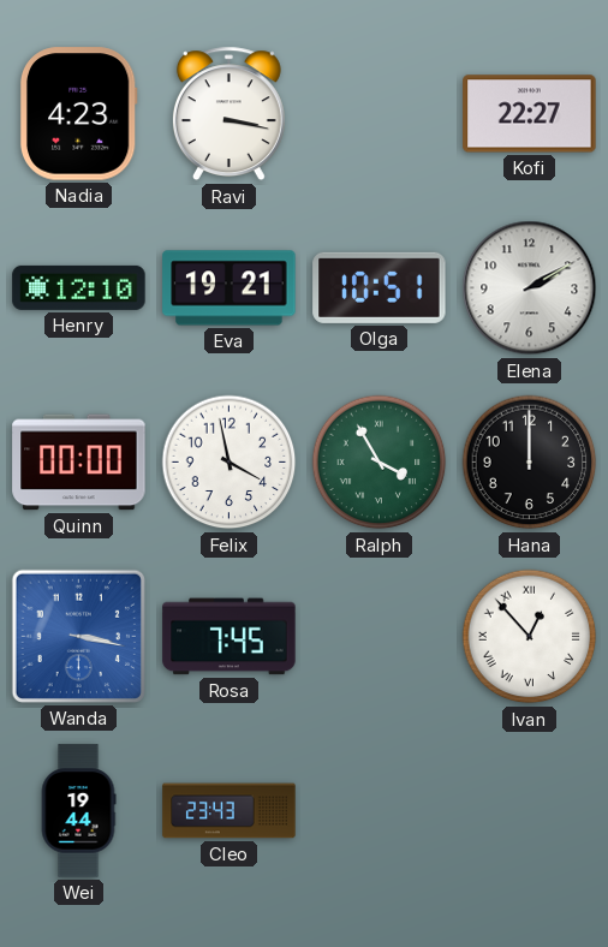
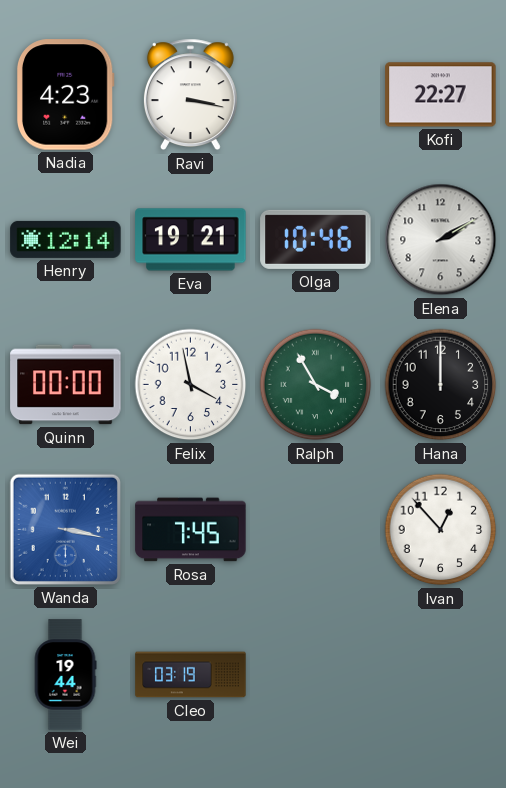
Henry: 12:10 -> 12:14
Olga: 10:51 -> 10:46
Ivan numerals: Roman -> Arabic
Cleo: 23:43 -> 03:19
